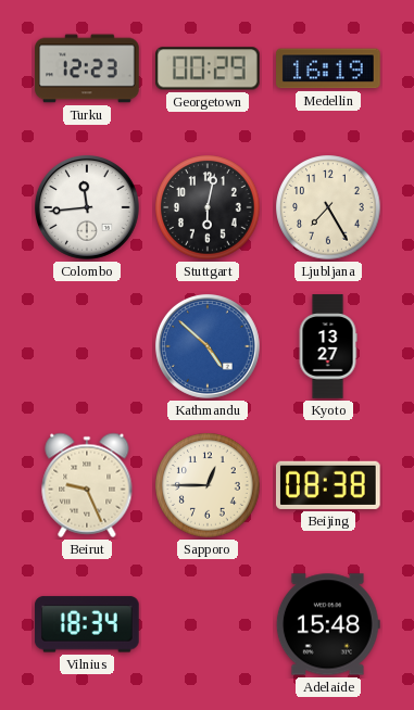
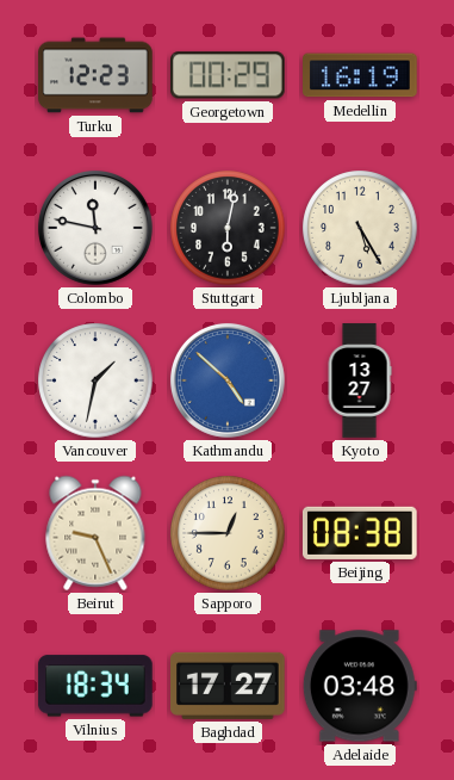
Colombo: 11:44 -> 11:47
Ljubljana: 7:25 -> 5:25
Vancouver: none -> 1:32
Baghdad: none -> 17:27
Adelaide: 15:48 -> 03:48
